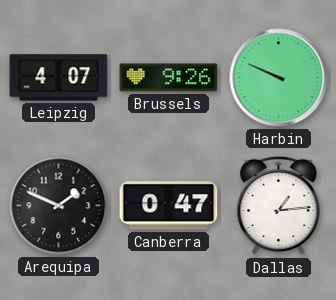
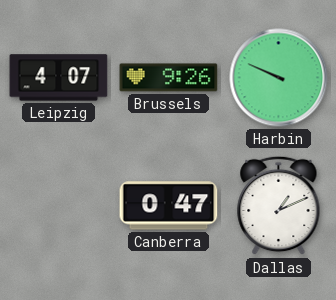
Arequipa: 1:49 -> none
Dallas: 1:14 -> 1:11
